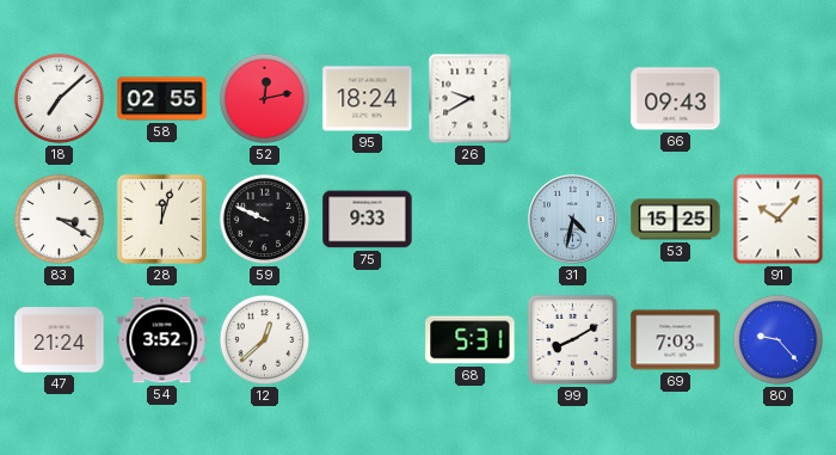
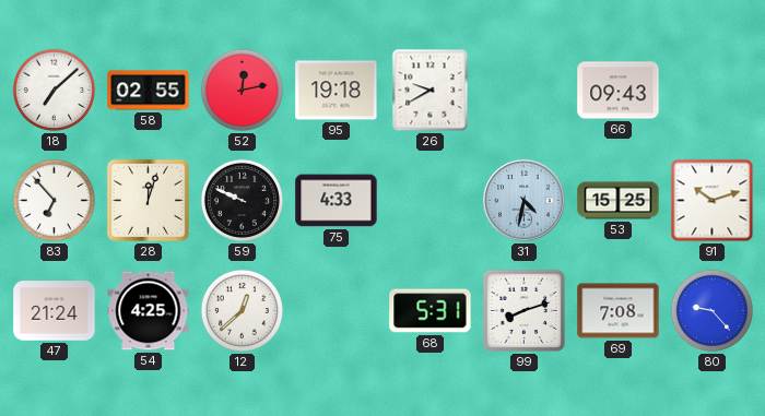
95: 18:24 -> 19:18
83: 3:20 -> 6:53
75: 9:33 -> 4:33
91: 10:07 -> 10:12
54: 3:52 -> 4:25
99: 8:10 -> 8:12
69: 7:03 -> 7:08
